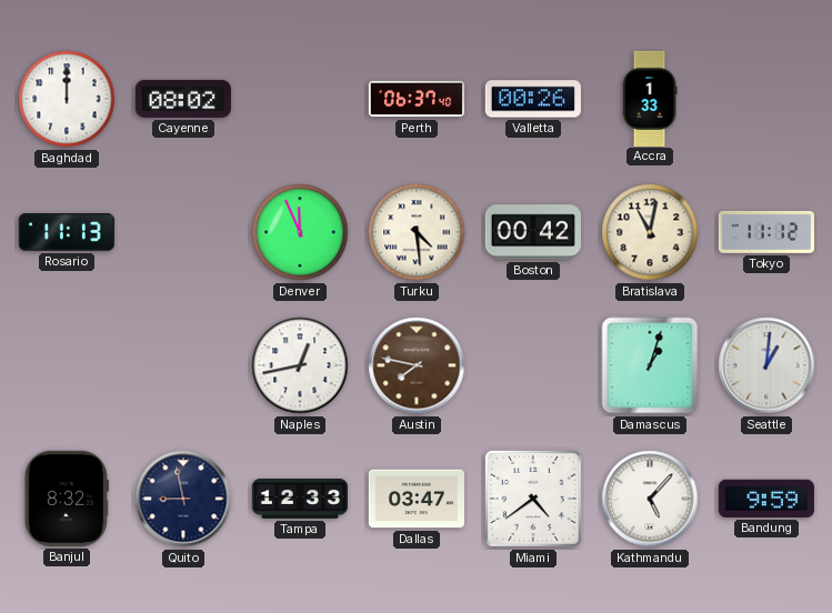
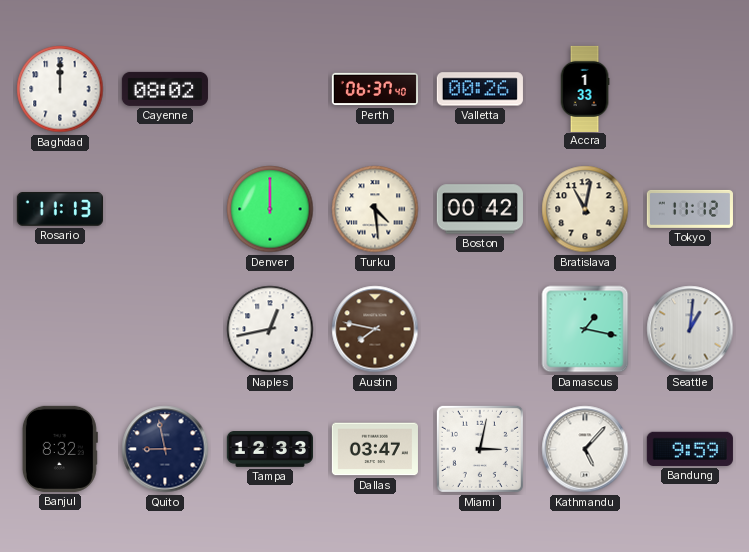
Denver: 11:56 -> 12:00
Damascus: 1:03 -> 1:17
Miami: 4:39 -> 3:02
